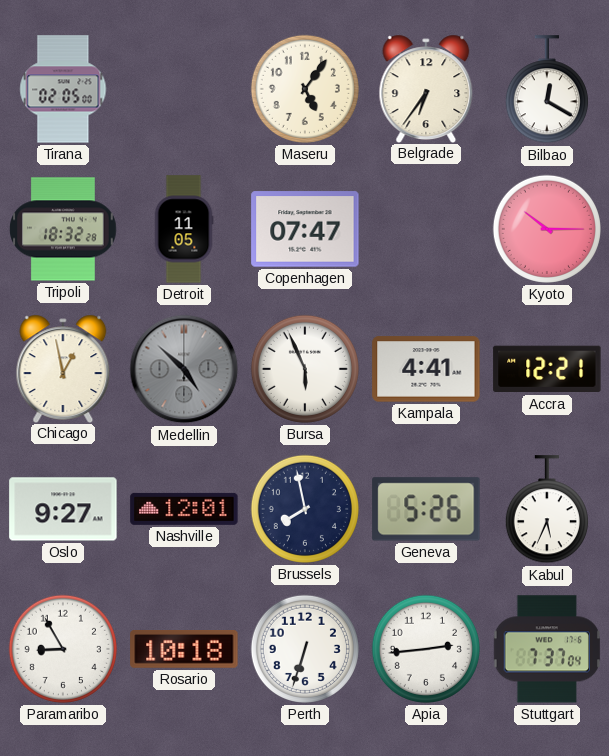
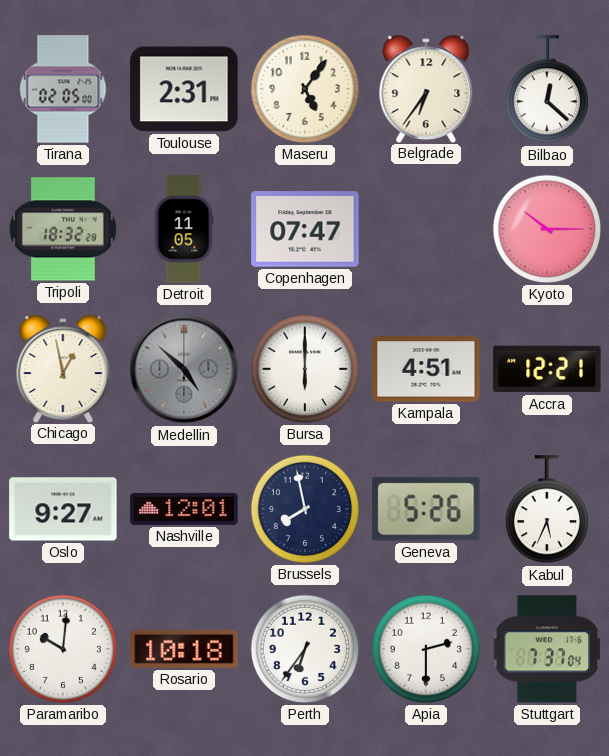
Toulouse: none -> 2:31
Bilbao: 12:20 -> 12:22
Bursa: 5:56 -> 6:00
Kampala: 4:41 -> 4:51
Paramaribo: 8:55 -> 10:01
Perth: 6:33 -> 6:36
Apia: 2:44 -> 2:30
